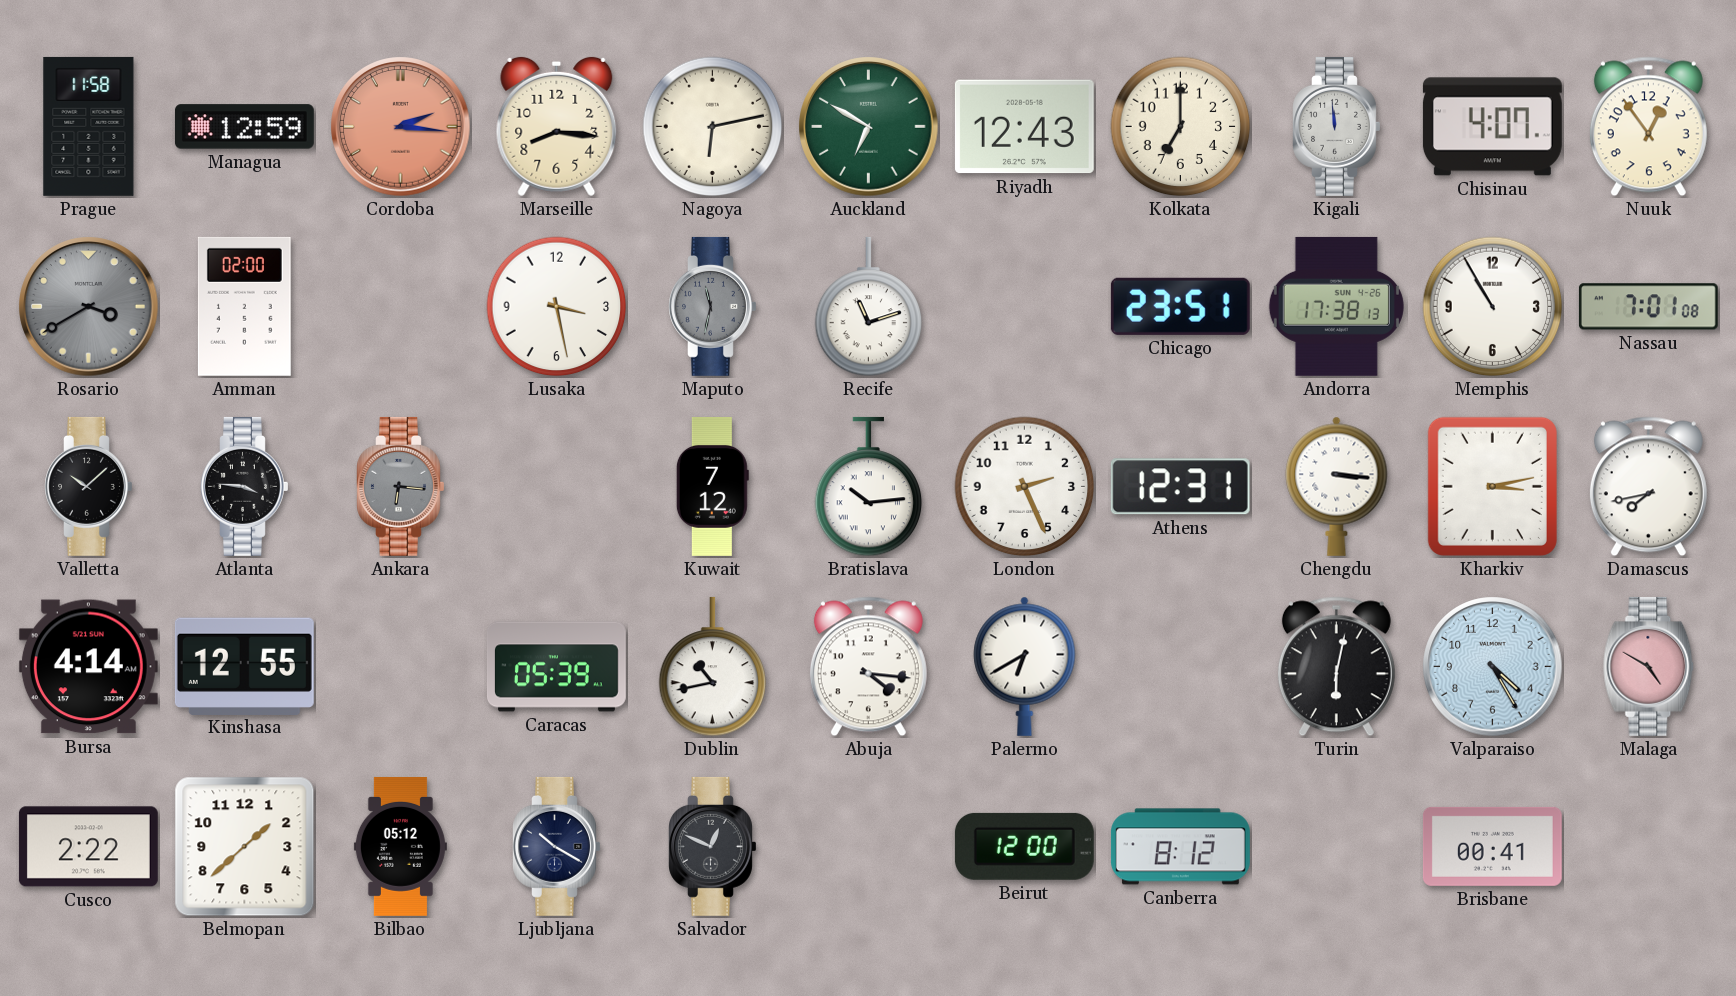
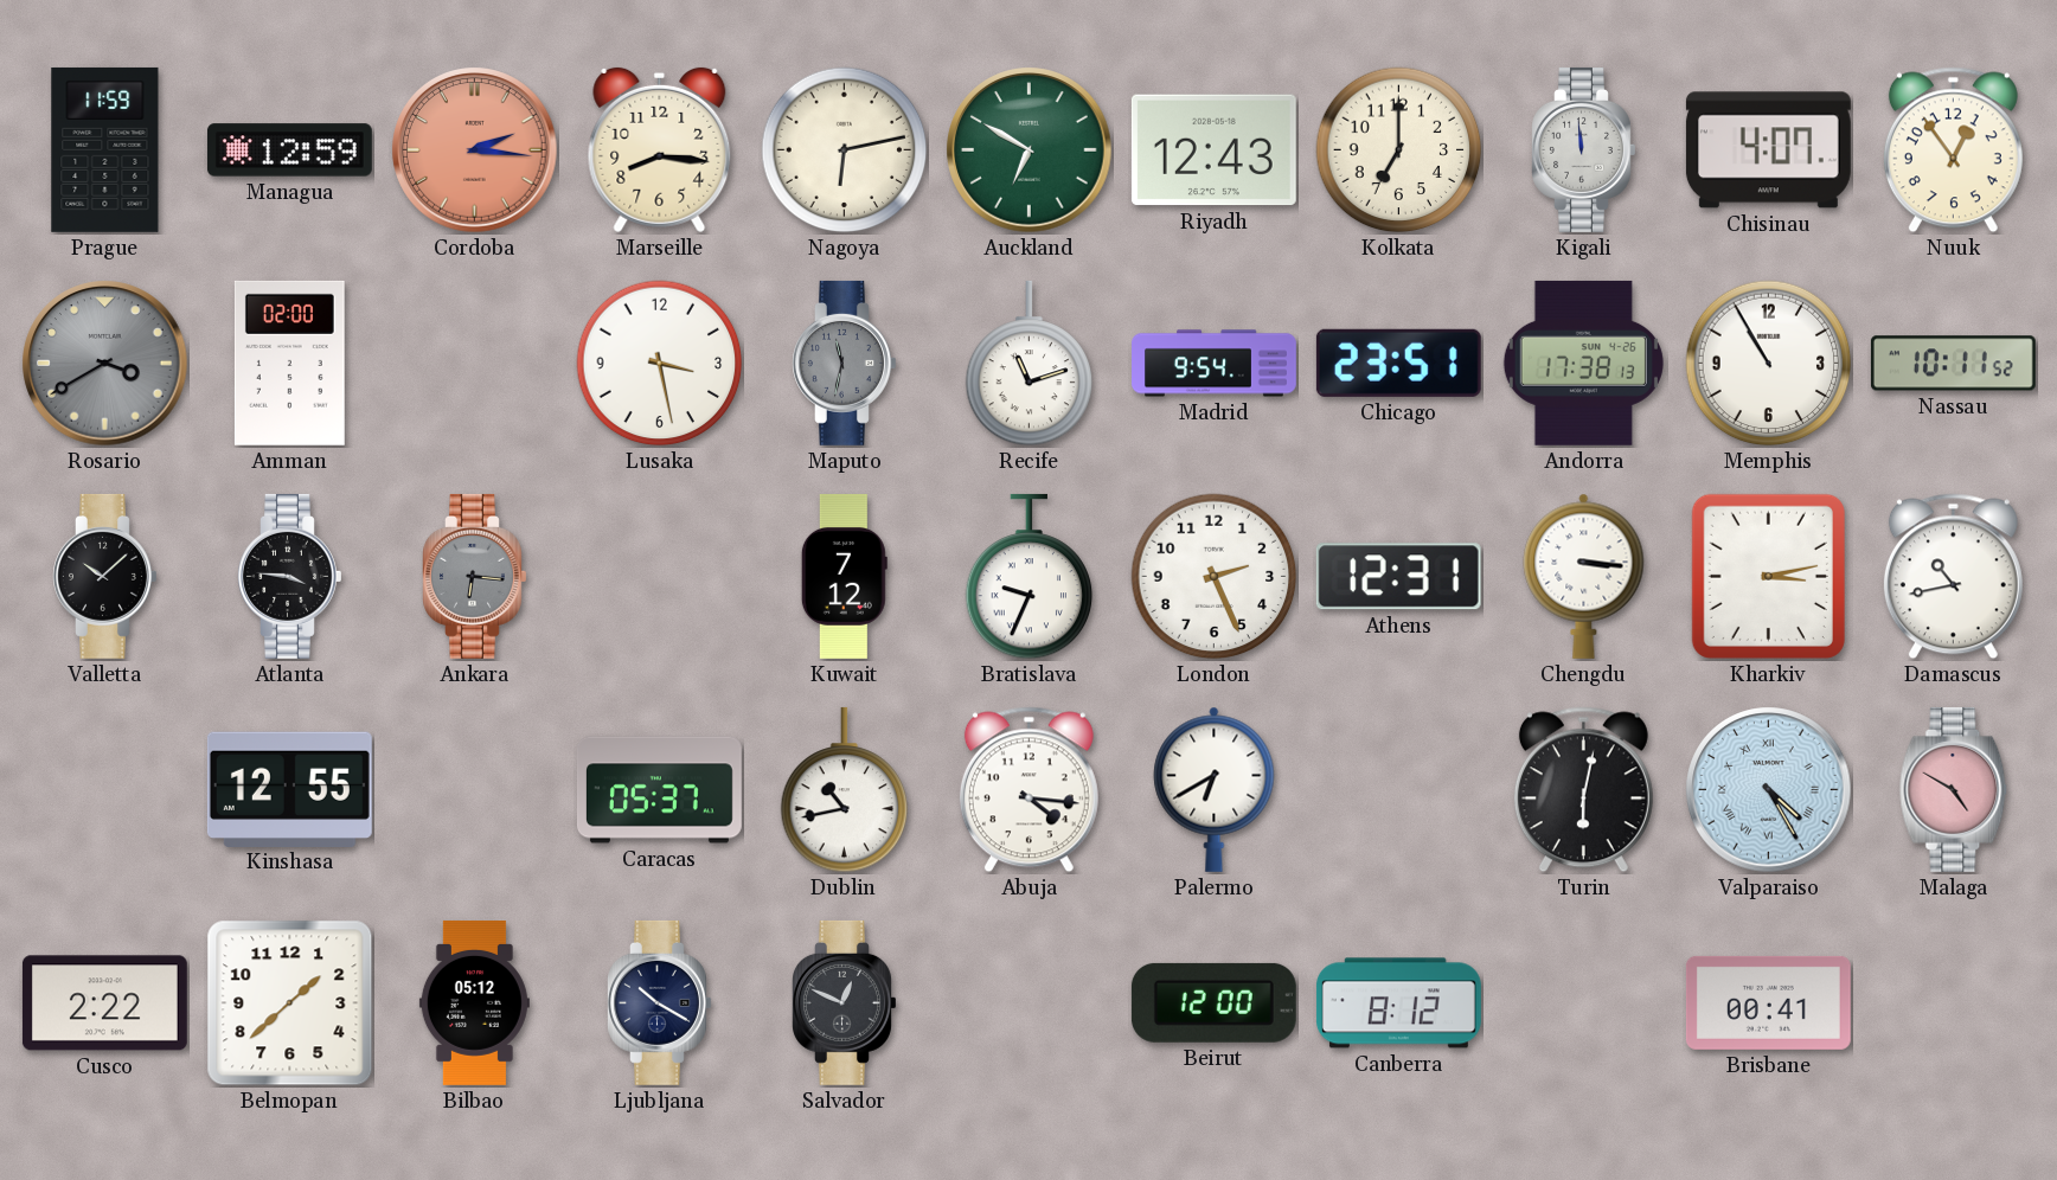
Prague: 11:58 -> 11:59
Madrid: none -> 9:54
Nassau: 7:01 -> 10:11
Bratislava: 10:14 -> 9:34
Damascus: 7:43 -> 10:43
Bursa: 4:14 -> none
Caracas: 05:39 -> 05:37
Valparaiso numerals: Arabic -> Roman
